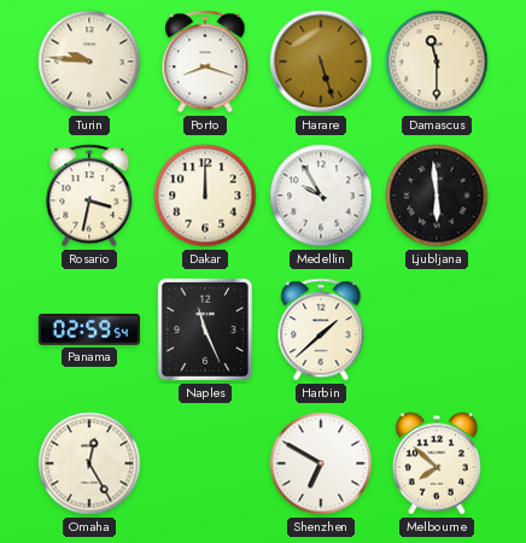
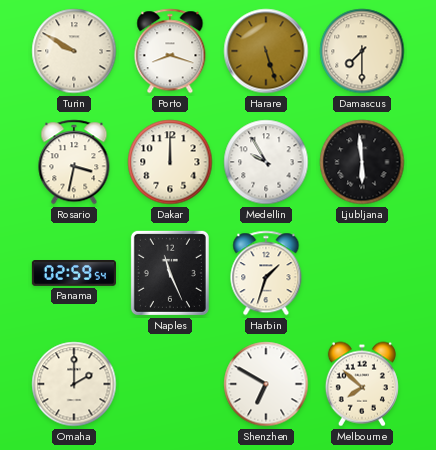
Turin: 9:46 -> 9:50
Damascus: 11:30 -> 7:30
Harbin: 1:38 -> 1:33
Omaha: 12:25 -> 2:00
